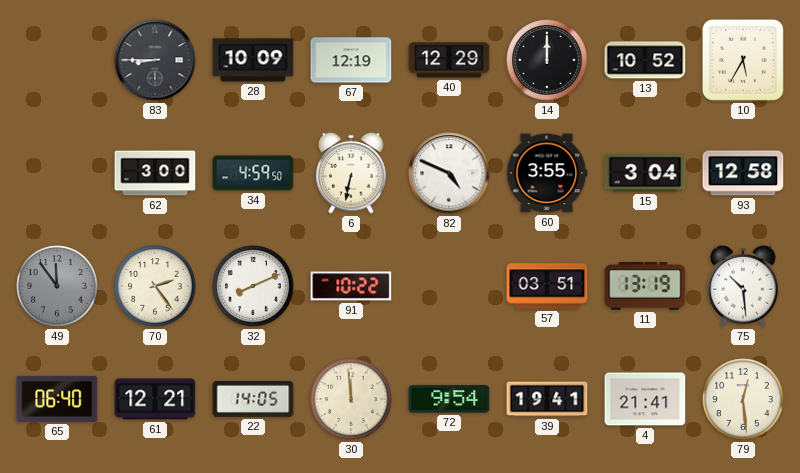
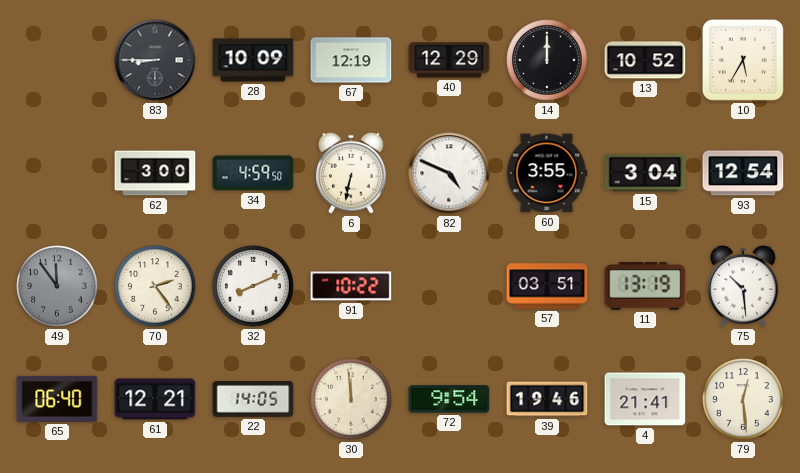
93: 12:58 -> 12:54
39: 19:41 -> 19:46
